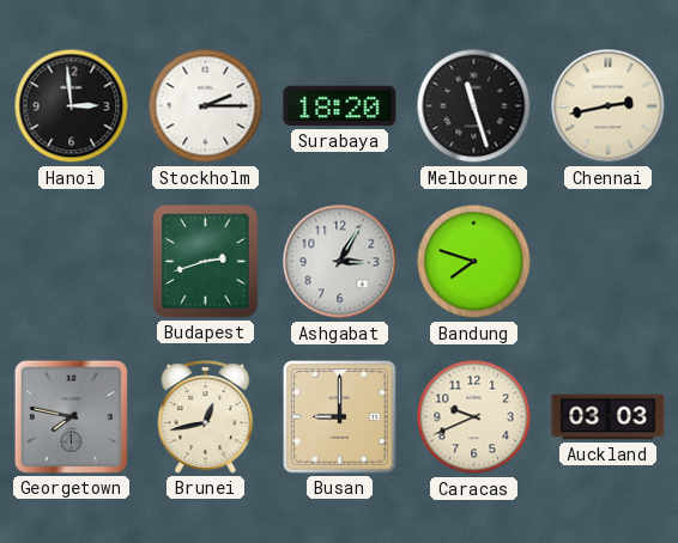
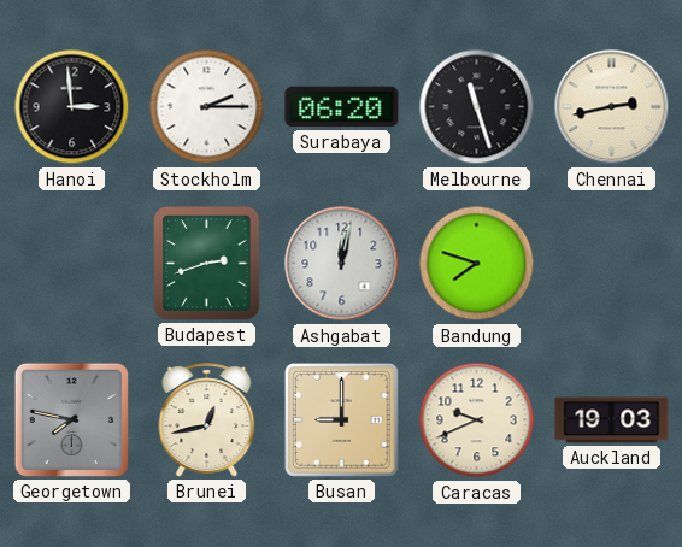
Surabaya: 18:20 -> 06:20
Ashgabat: 3:05 -> 12:02
Auckland: 03:03 -> 19:03
